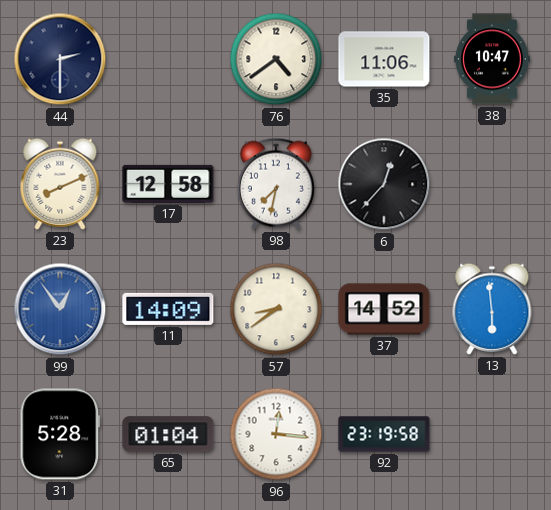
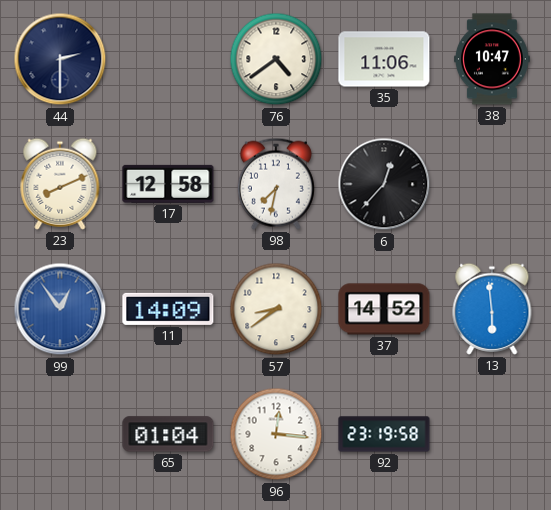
31: 5:28 -> none
